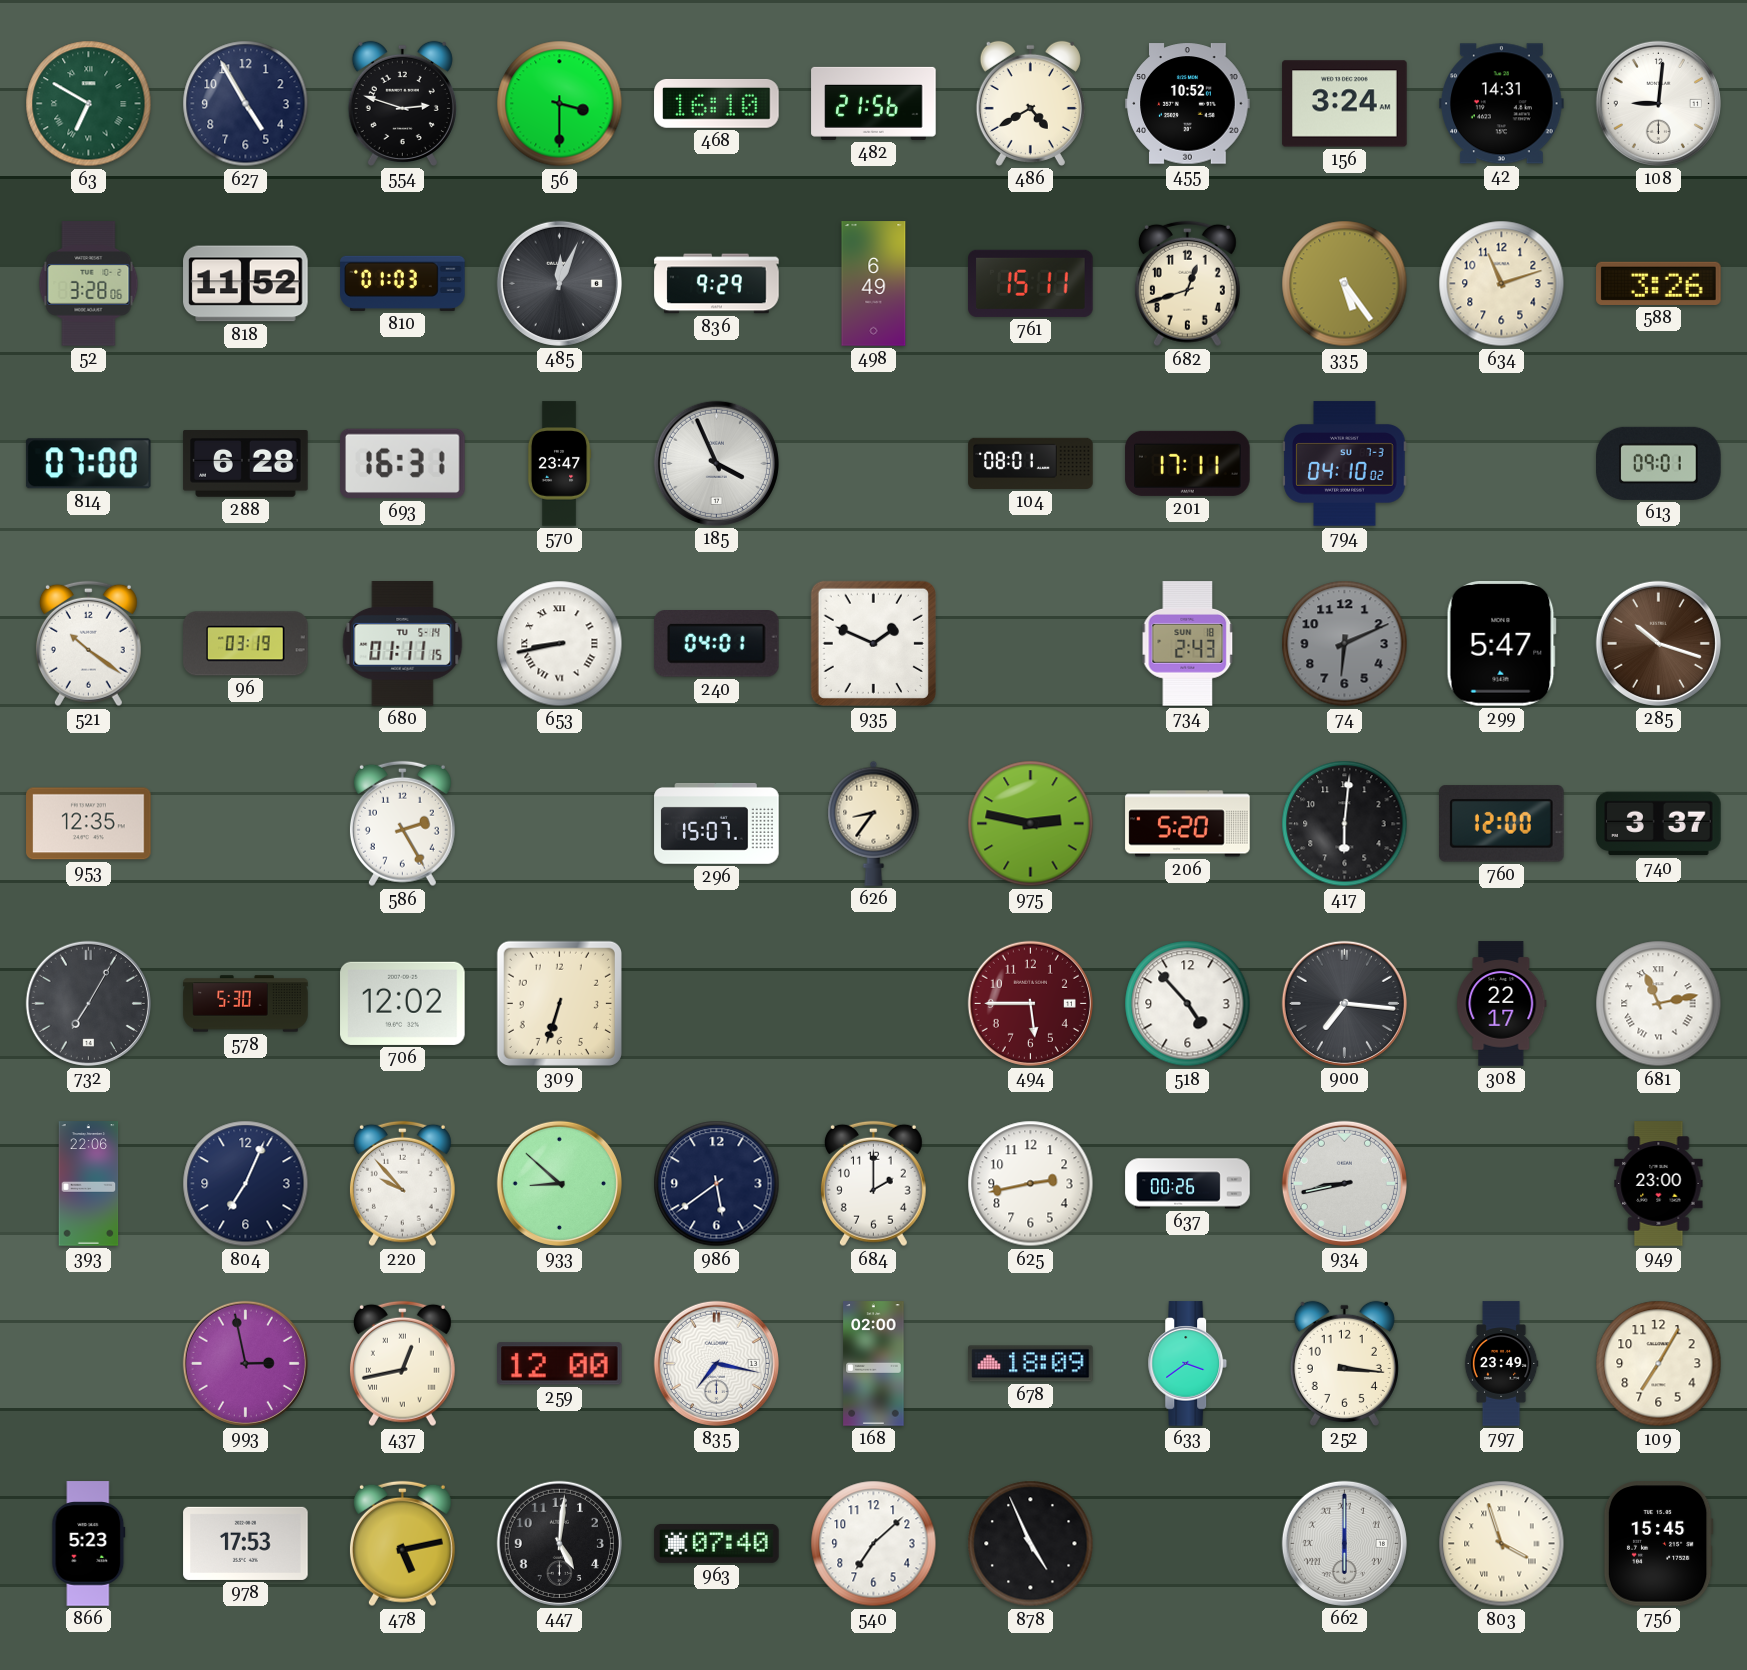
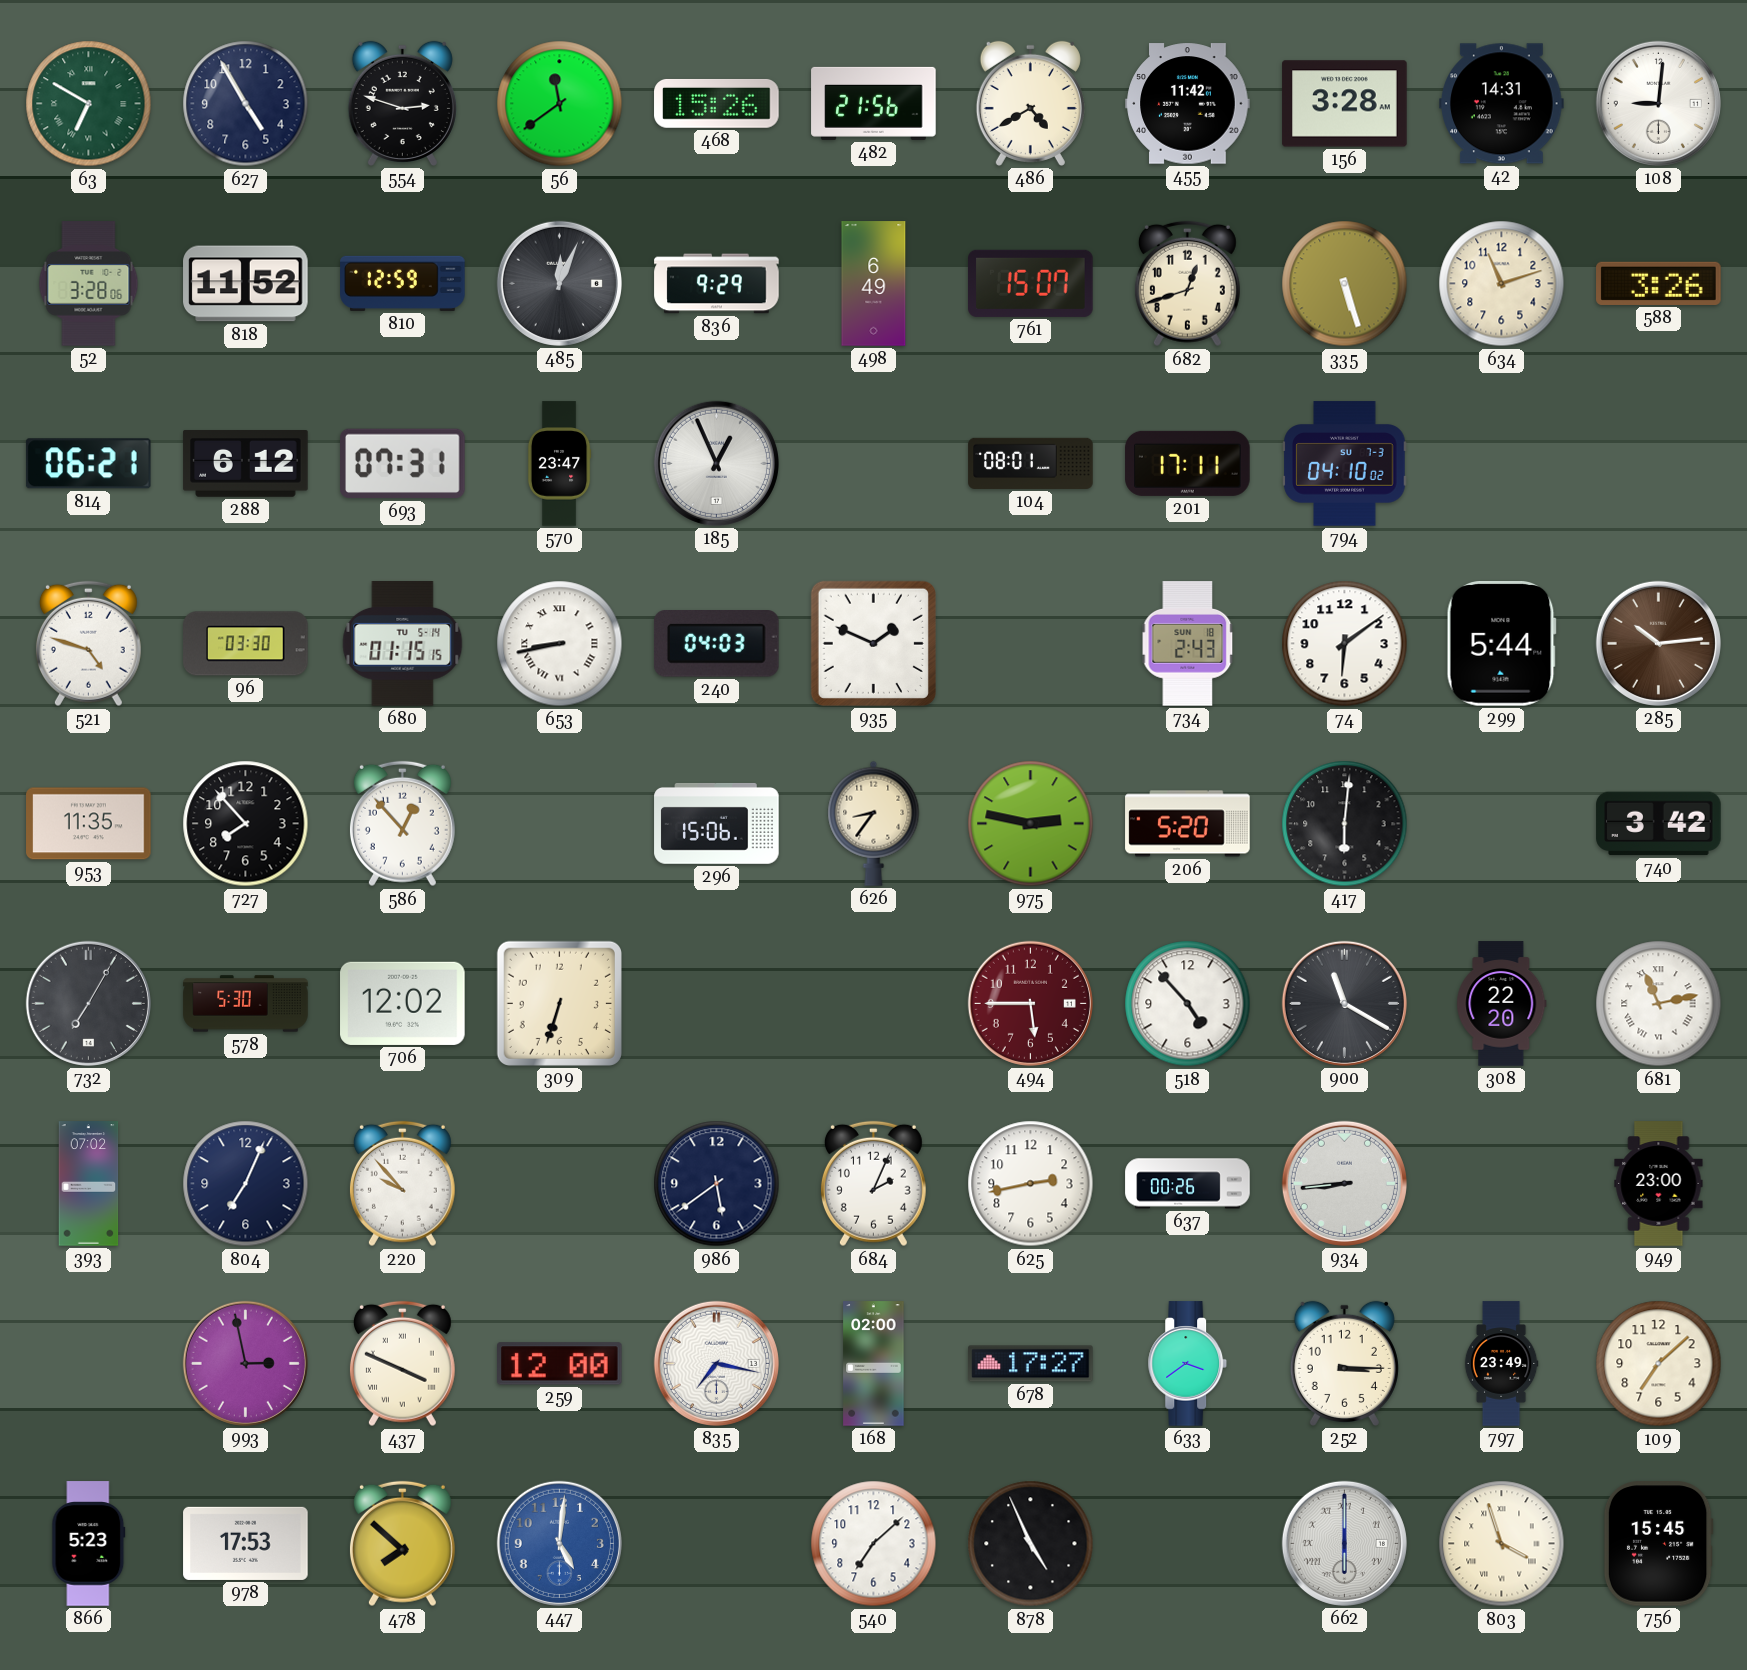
56: 3:30 -> 11:39
468: 16:10 -> 15:26
455: 10:52 -> 11:42
156: 3:24 -> 3:28
810: 01:03 -> 12:59
761: 15:11 -> 15:07
335: 5:24 -> 5:27
814: 07:00 -> 06:21
288: 6:28 -> 6:12
693: 16:31 -> 07:31
185: 3:56 -> 12:56
613: 09:01 -> none
521: 10:21 -> 4:48
96: 03:19 -> 03:30
680: 01:11 -> 01:15
240: 04:01 -> 04:03
74: 6:11 -> 6:09
74 dial: grey -> white
299: 5:47 -> 5:44
285: 10:18 -> 10:14
953: 12:35 -> 11:35
727: none -> 7:53
586: 2:25 -> 12:53
296: 15:07 -> 15:06
760: 12:00 -> none
740: 3:37 -> 3:42
900: 7:16 -> 11:20
308: 22:17 -> 22:20
393: 22:06 -> 07:02
933: 8:52 -> none
684: 2:00 -> 2:04
934: 8:43 -> 8:44
437: 12:43 -> 3:49
678: 18:09 -> 17:27
252: 3:16 -> 3:15
109: 7:05 -> 7:08
478: 5:13 -> 7:52
447 dial: black -> blue
963: 07:40 -> none
